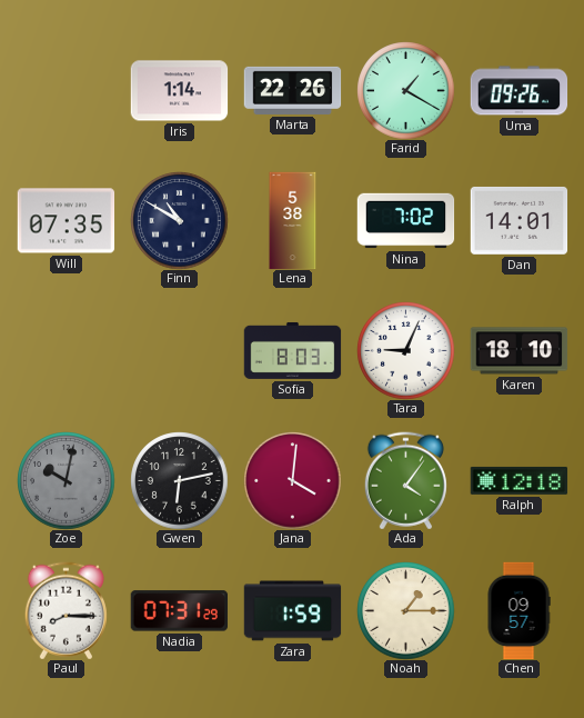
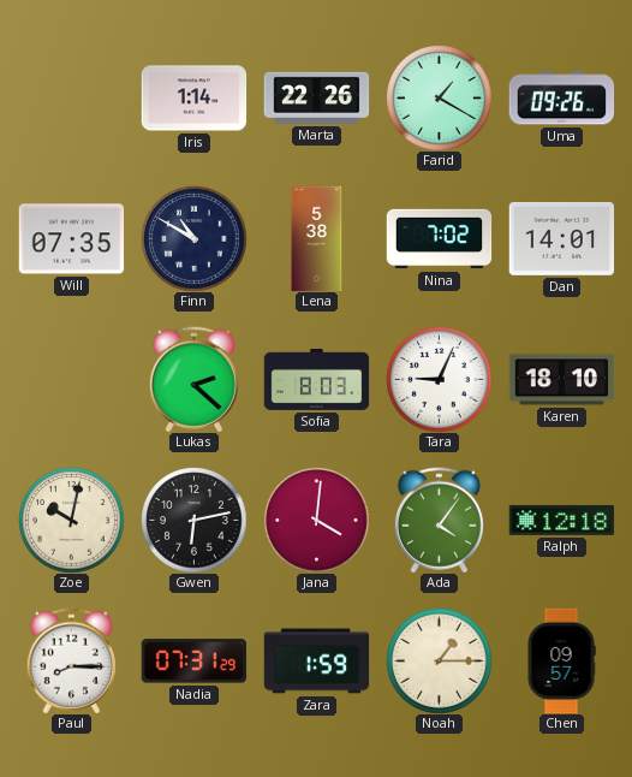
Lukas: none -> 2:22
Zoe dial: grey -> cream
